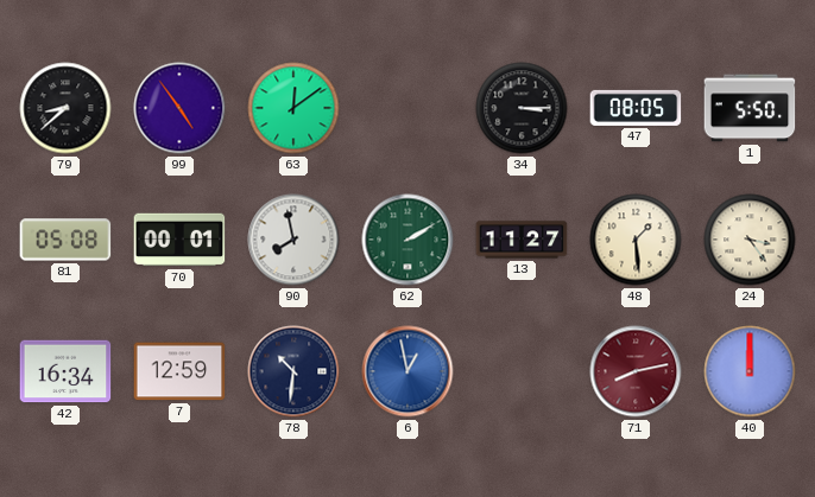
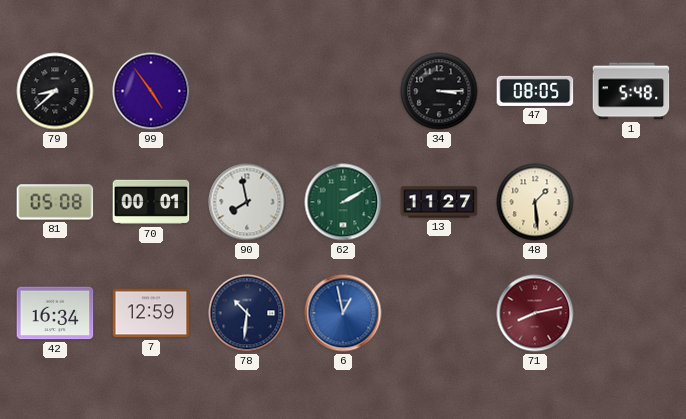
63: 12:09 -> none
1: 5:50 -> 5:48
24: 3:24 -> none
40: 12:00 -> none
